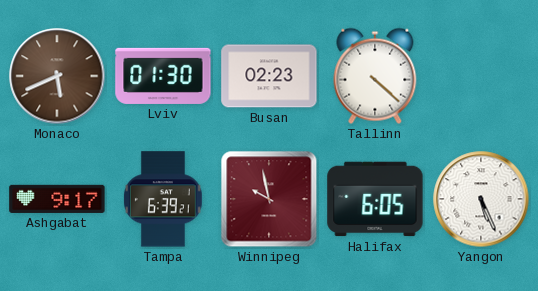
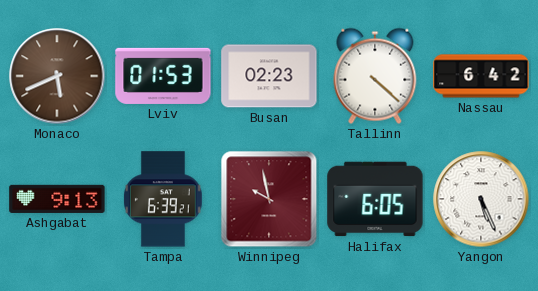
Lviv: 01:30 -> 01:53
Nassau: none -> 6:42
Ashgabat: 9:17 -> 9:13
